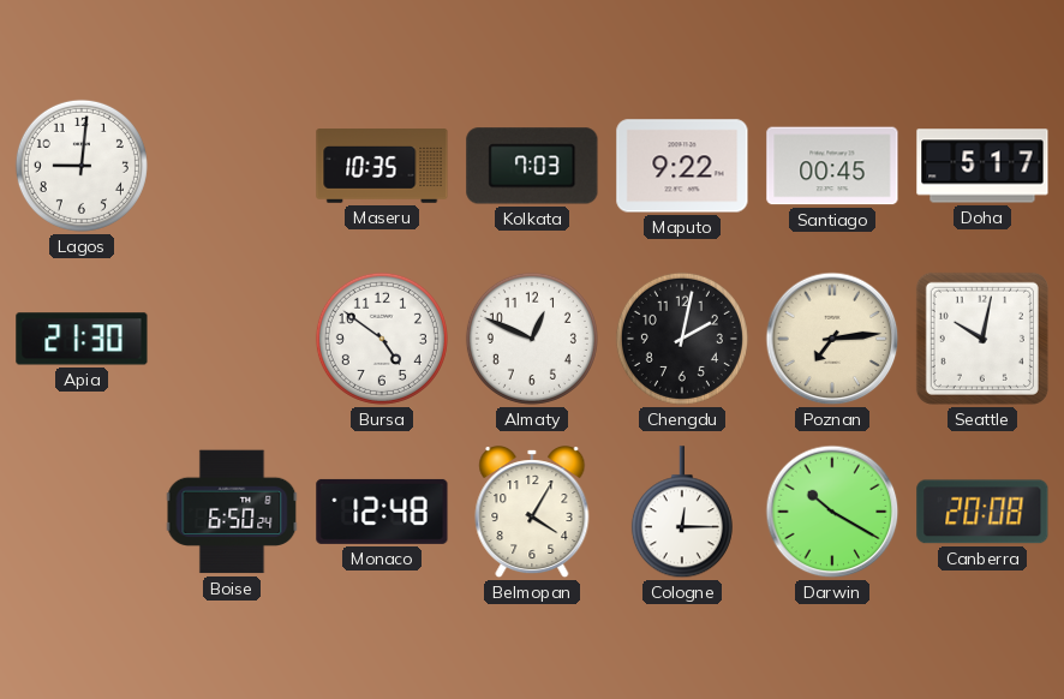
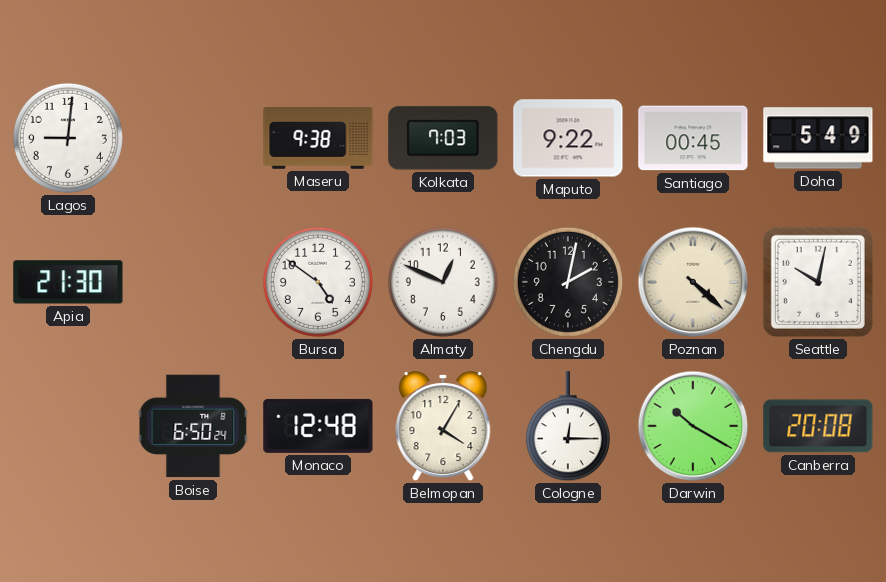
Maseru: 10:35 -> 9:38
Doha: 5:17 -> 5:49
Poznan: 7:14 -> 4:22
